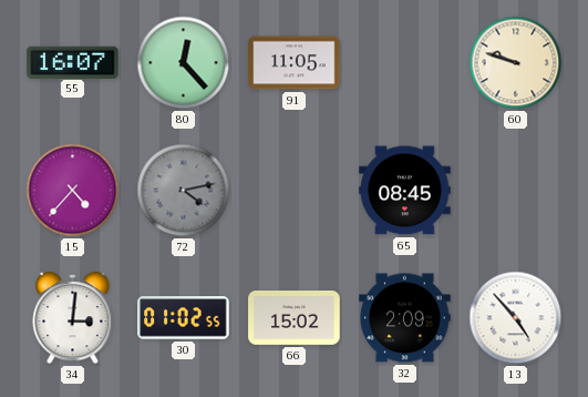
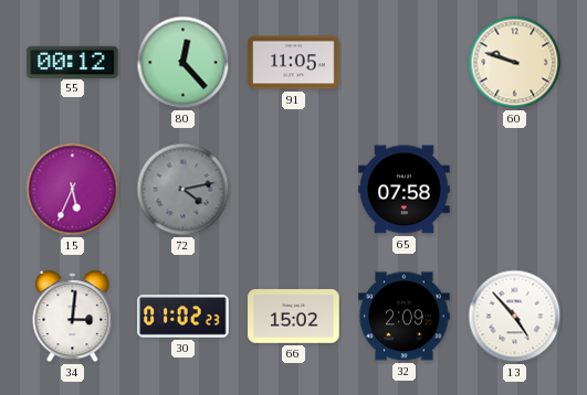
55: 16:07 -> 00:12
15: 4:37 -> 5:34
65: 08:45 -> 07:58
30: 01:02:55 -> 01:02:23
